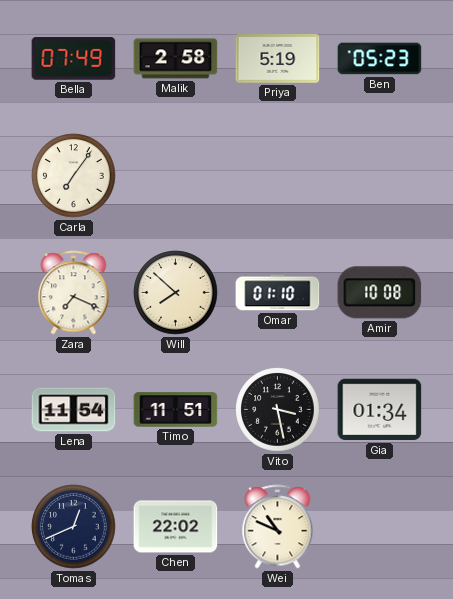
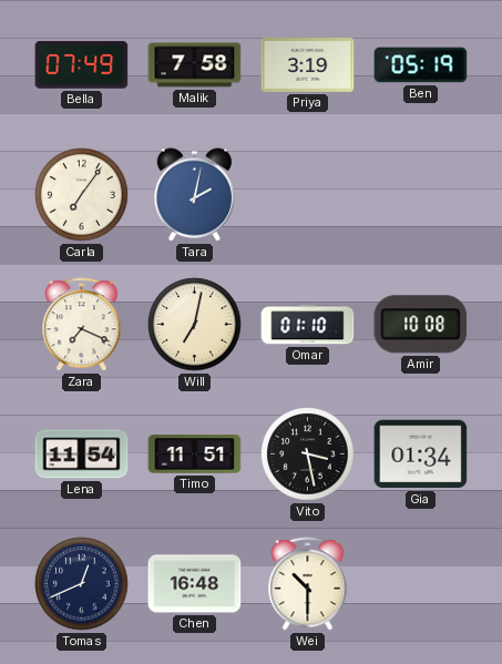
Malik: 2:58 -> 7:58
Priya: 5:19 -> 3:19
Ben: 05:23 -> 05:19
Tara: none -> 2:02
Will: 7:52 -> 7:02
Chen: 22:02 -> 16:48
Wei: 10:49 -> 10:30
